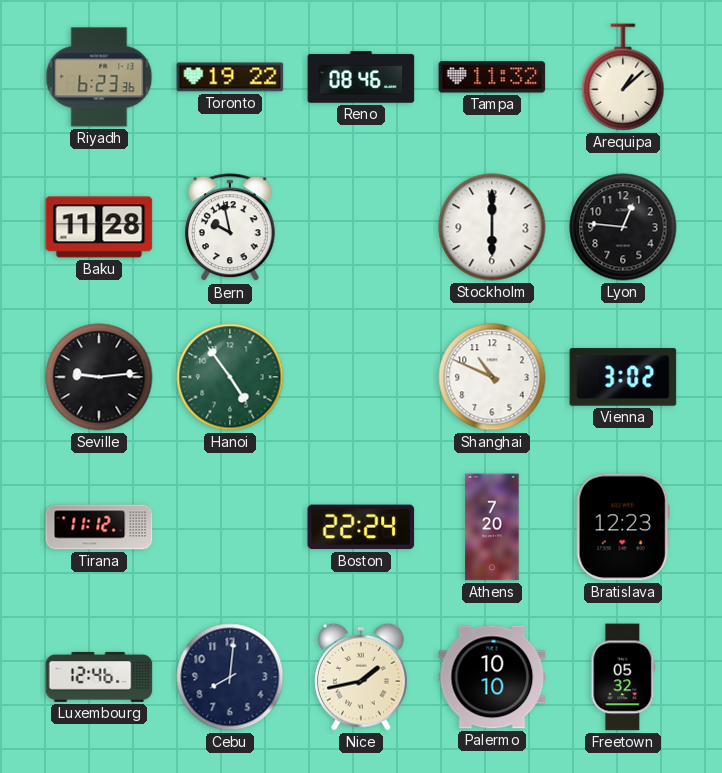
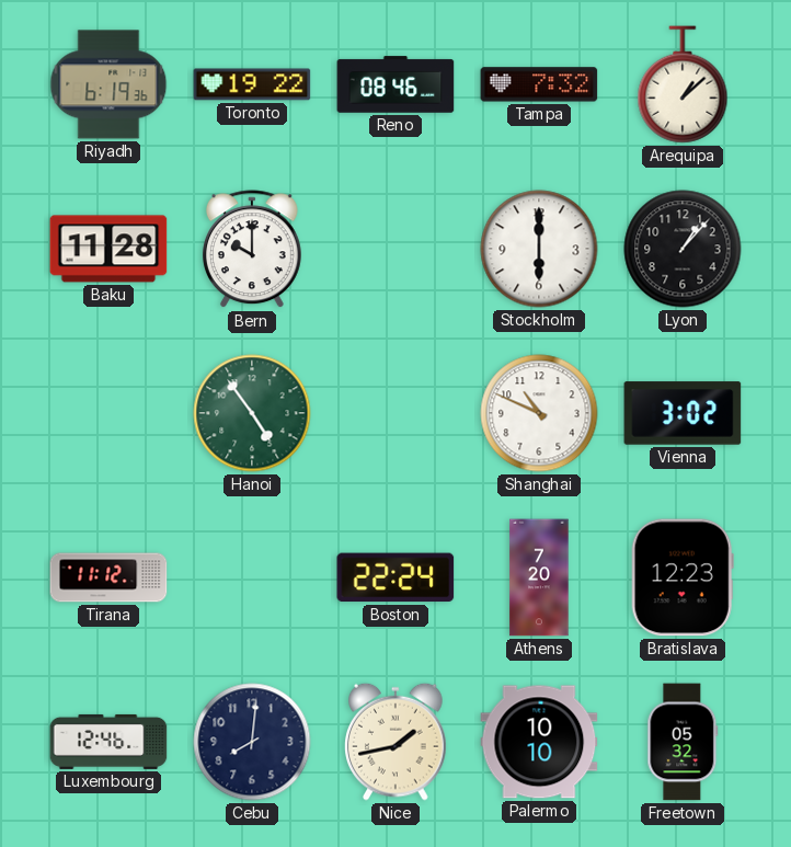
Riyadh: 6:23 -> 6:19
Tampa: 11:32 -> 7:32
Bern: 9:58 -> 10:00
Lyon: 12:46 -> 1:07
Seville: 9:14 -> none
